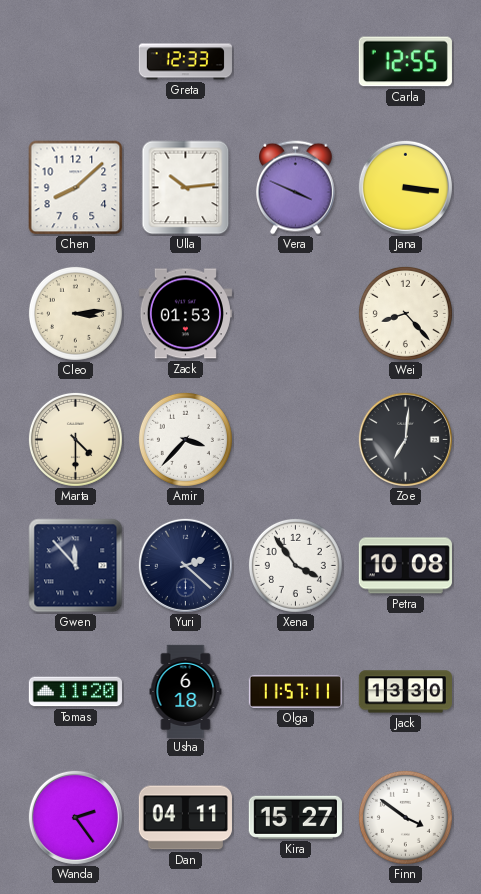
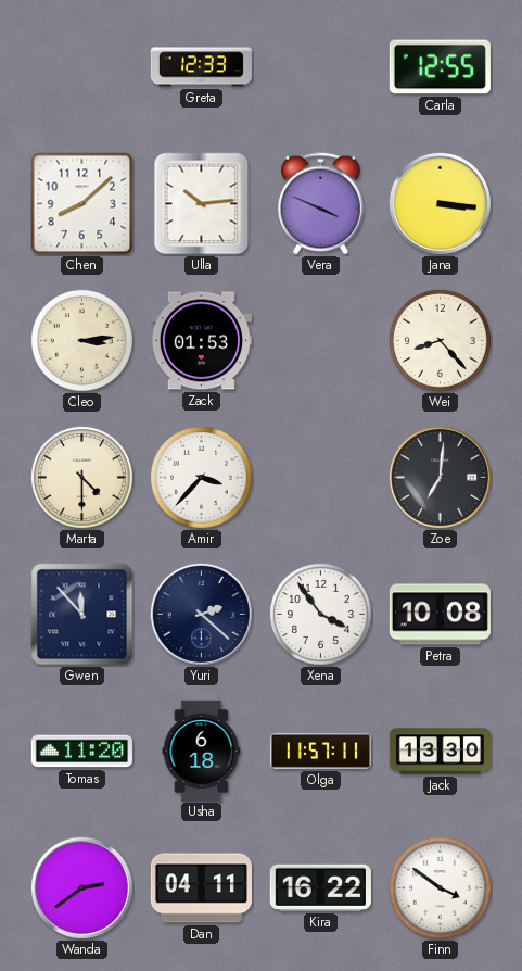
Wanda: 2:24 -> 2:39
Kira: 15:27 -> 16:22
